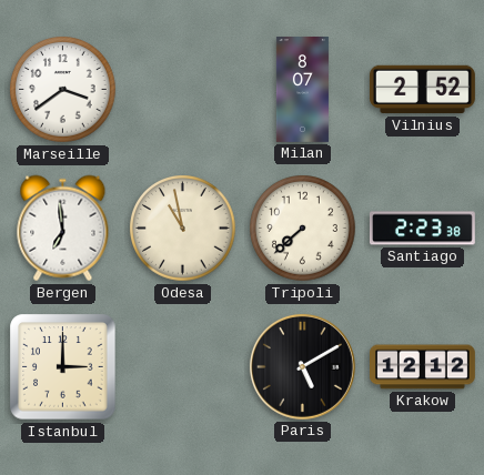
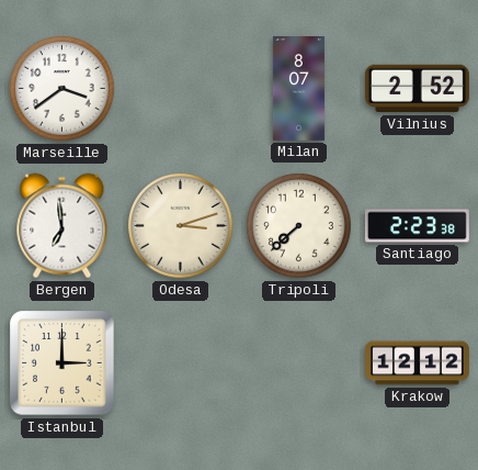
Odesa: 10:58 -> 3:12
Paris: 5:10 -> none
